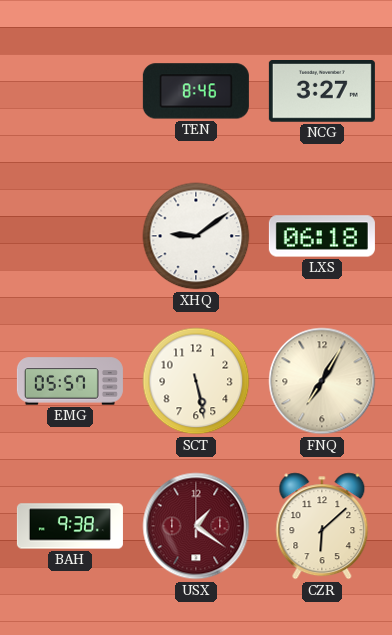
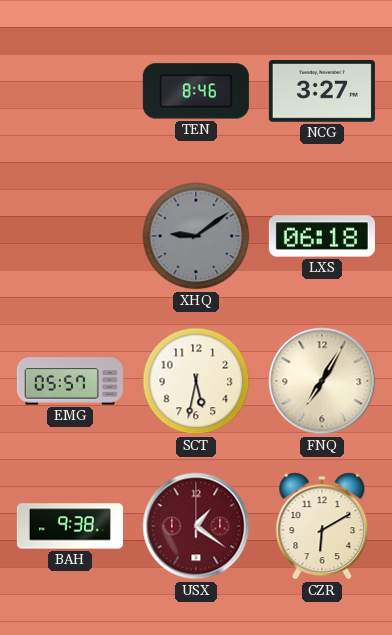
XHQ dial: white -> grey
SCT: 5:28 -> 5:32
CZR: 6:08 -> 6:10
